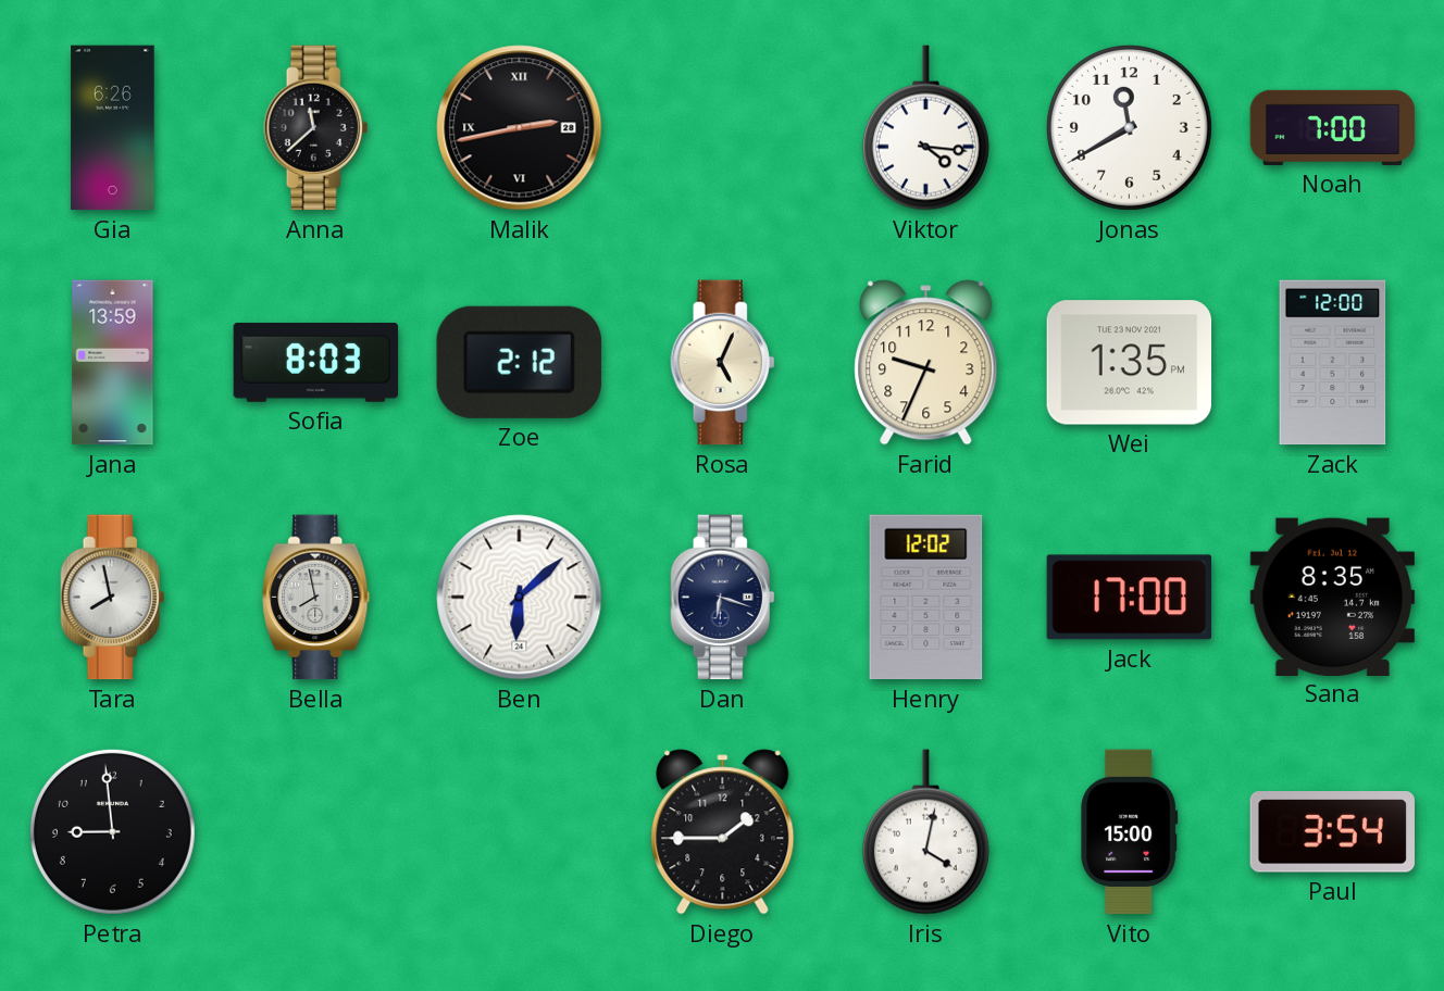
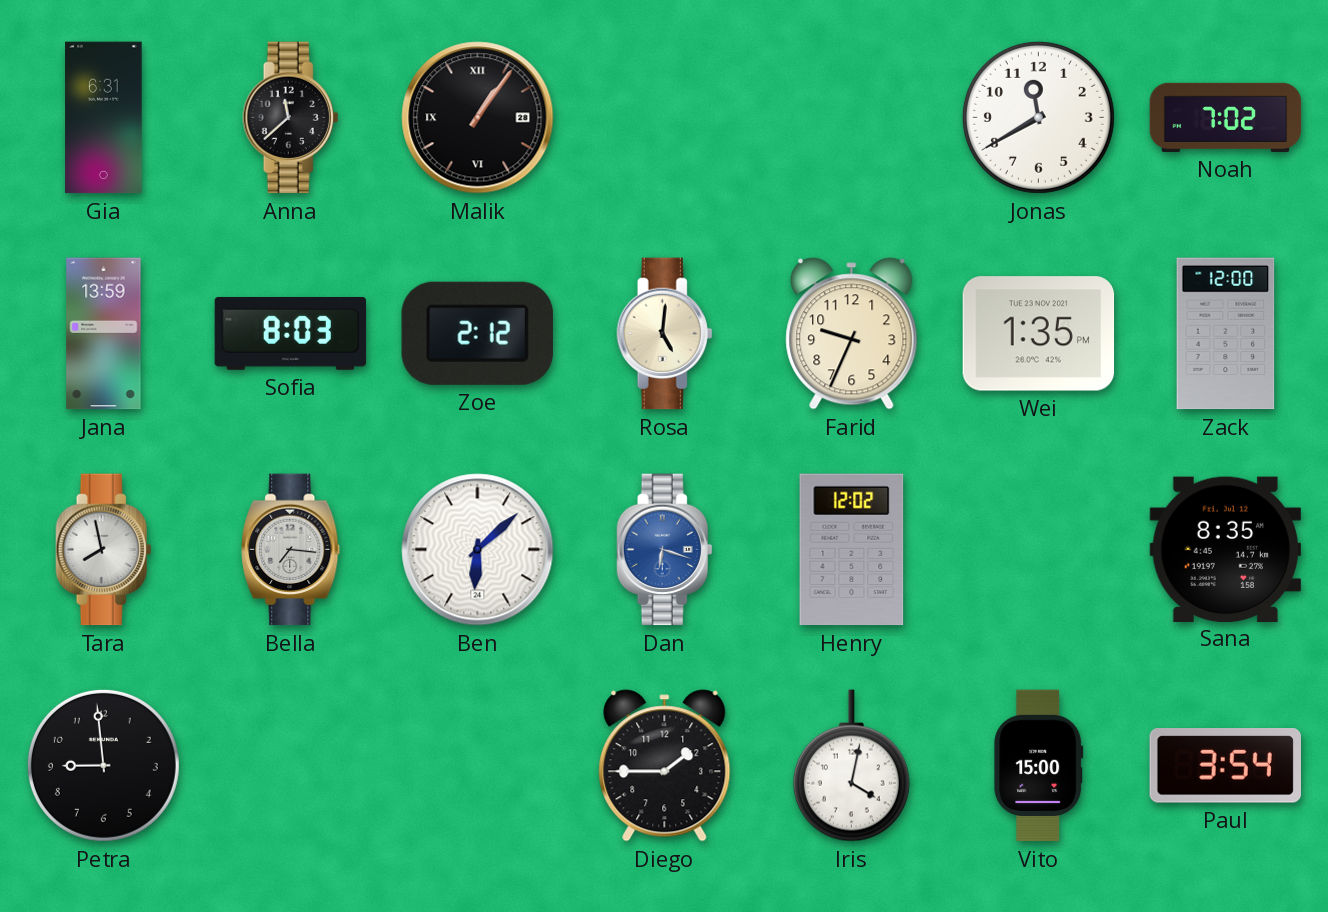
Gia: 6:26 -> 6:31
Malik: 2:43 -> 1:06
Viktor: 4:16 -> none
Noah: 7:00 -> 7:02
Rosa: 5:04 -> 5:01
Bella: 7:58 -> 7:16
Dan dial: navy -> blue
Jack: 17:00 -> none
